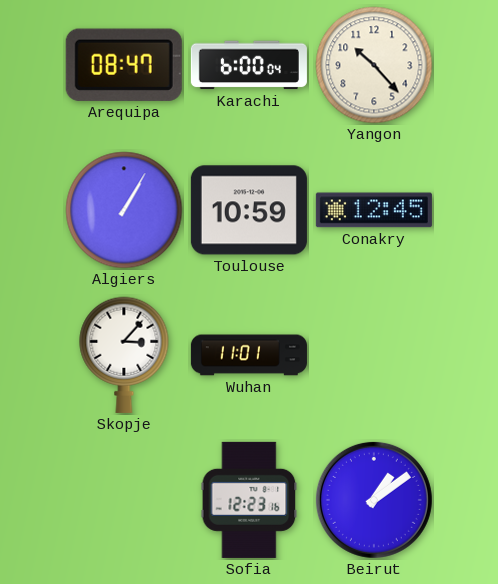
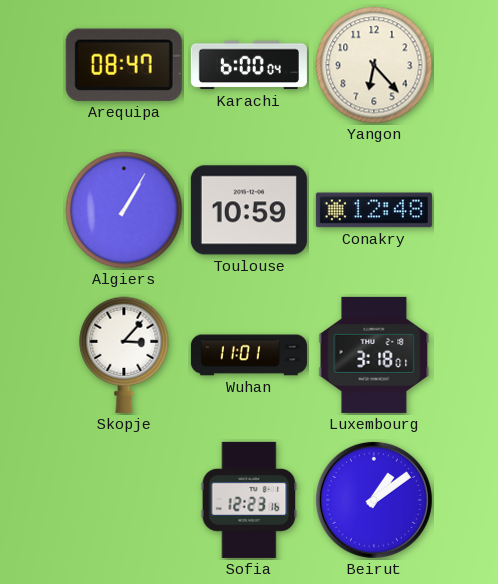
Yangon: 10:23 -> 6:23
Conakry: 12:45 -> 12:48
Luxembourg: none -> 3:18
